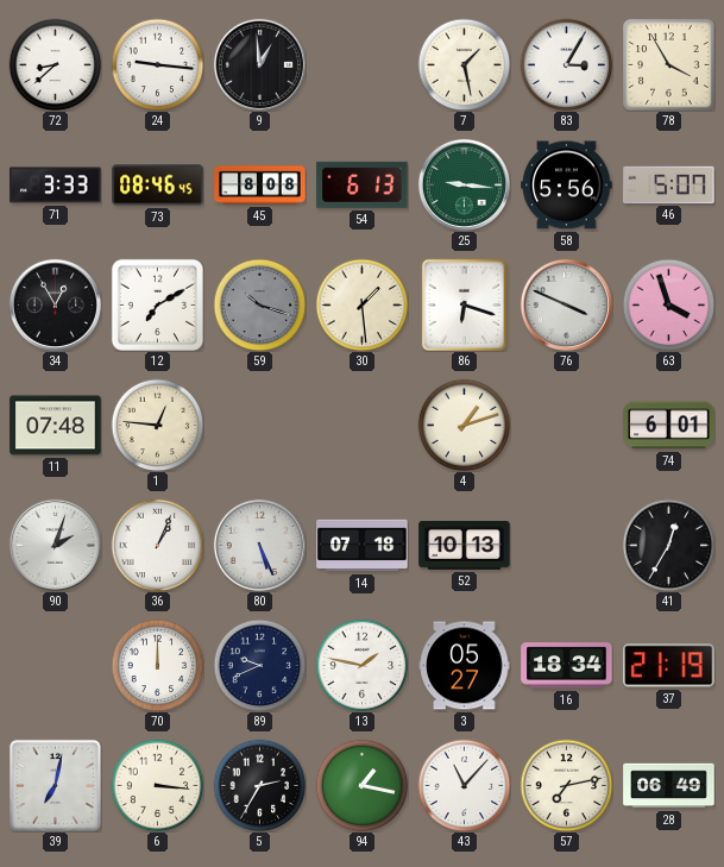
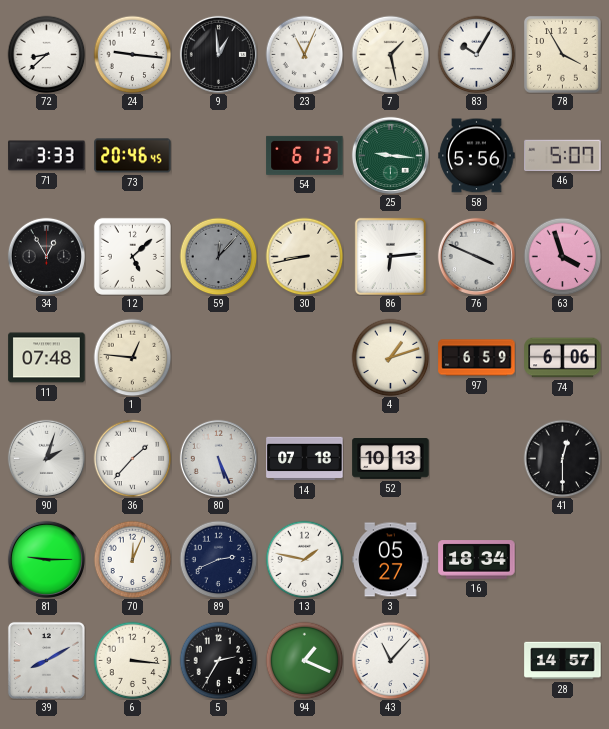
23: none -> 11:04
83: 3:05 -> 10:05
73: 08:46 -> 20:46
45: 8:08 -> none
12: 7:10 -> 5:08
59: 10:18 -> 12:07
30: 1:29 -> 8:43
86: 6:18 -> 6:14
97: none -> 6:59
74: 6:01 -> 6:06
36: 1:04 -> 1:37
41: 12:35 -> 12:30
81: none -> 9:15
70: 12:00 -> 12:04
89: 9:41 -> 2:41
37: 21:19 -> none
39: 7:02 -> 8:10
94: 1:17 -> 1:19
57: 7:13 -> none
28: 06:49 -> 14:57
